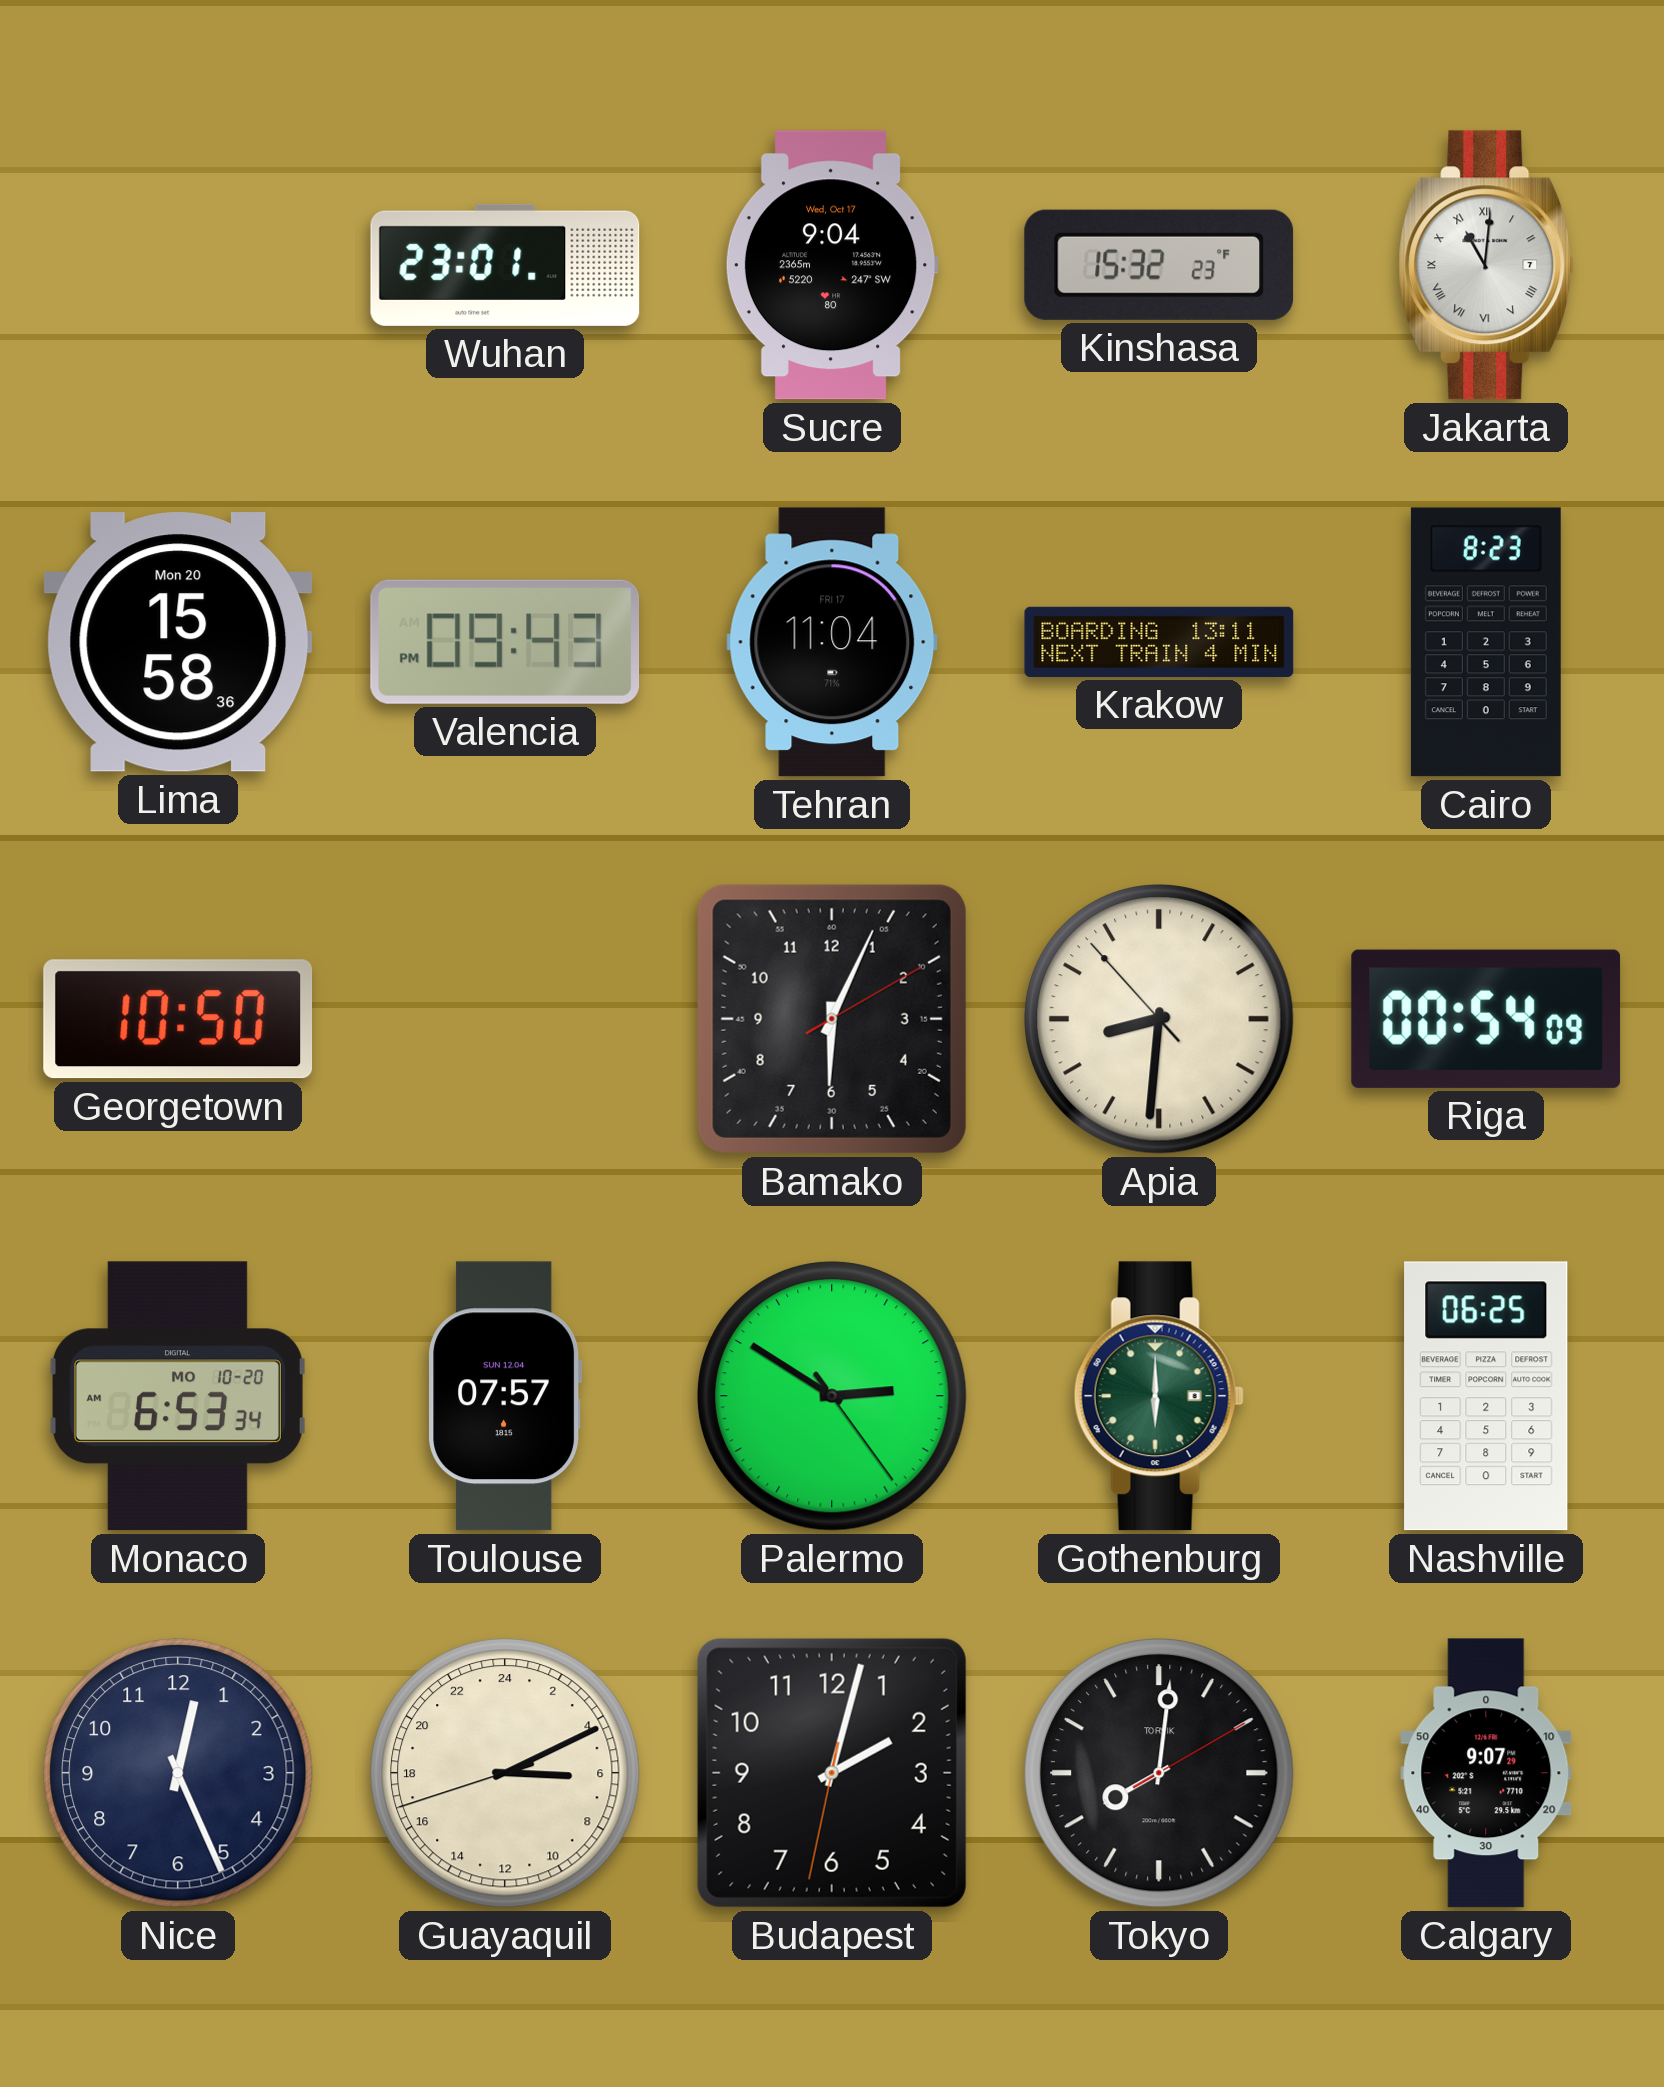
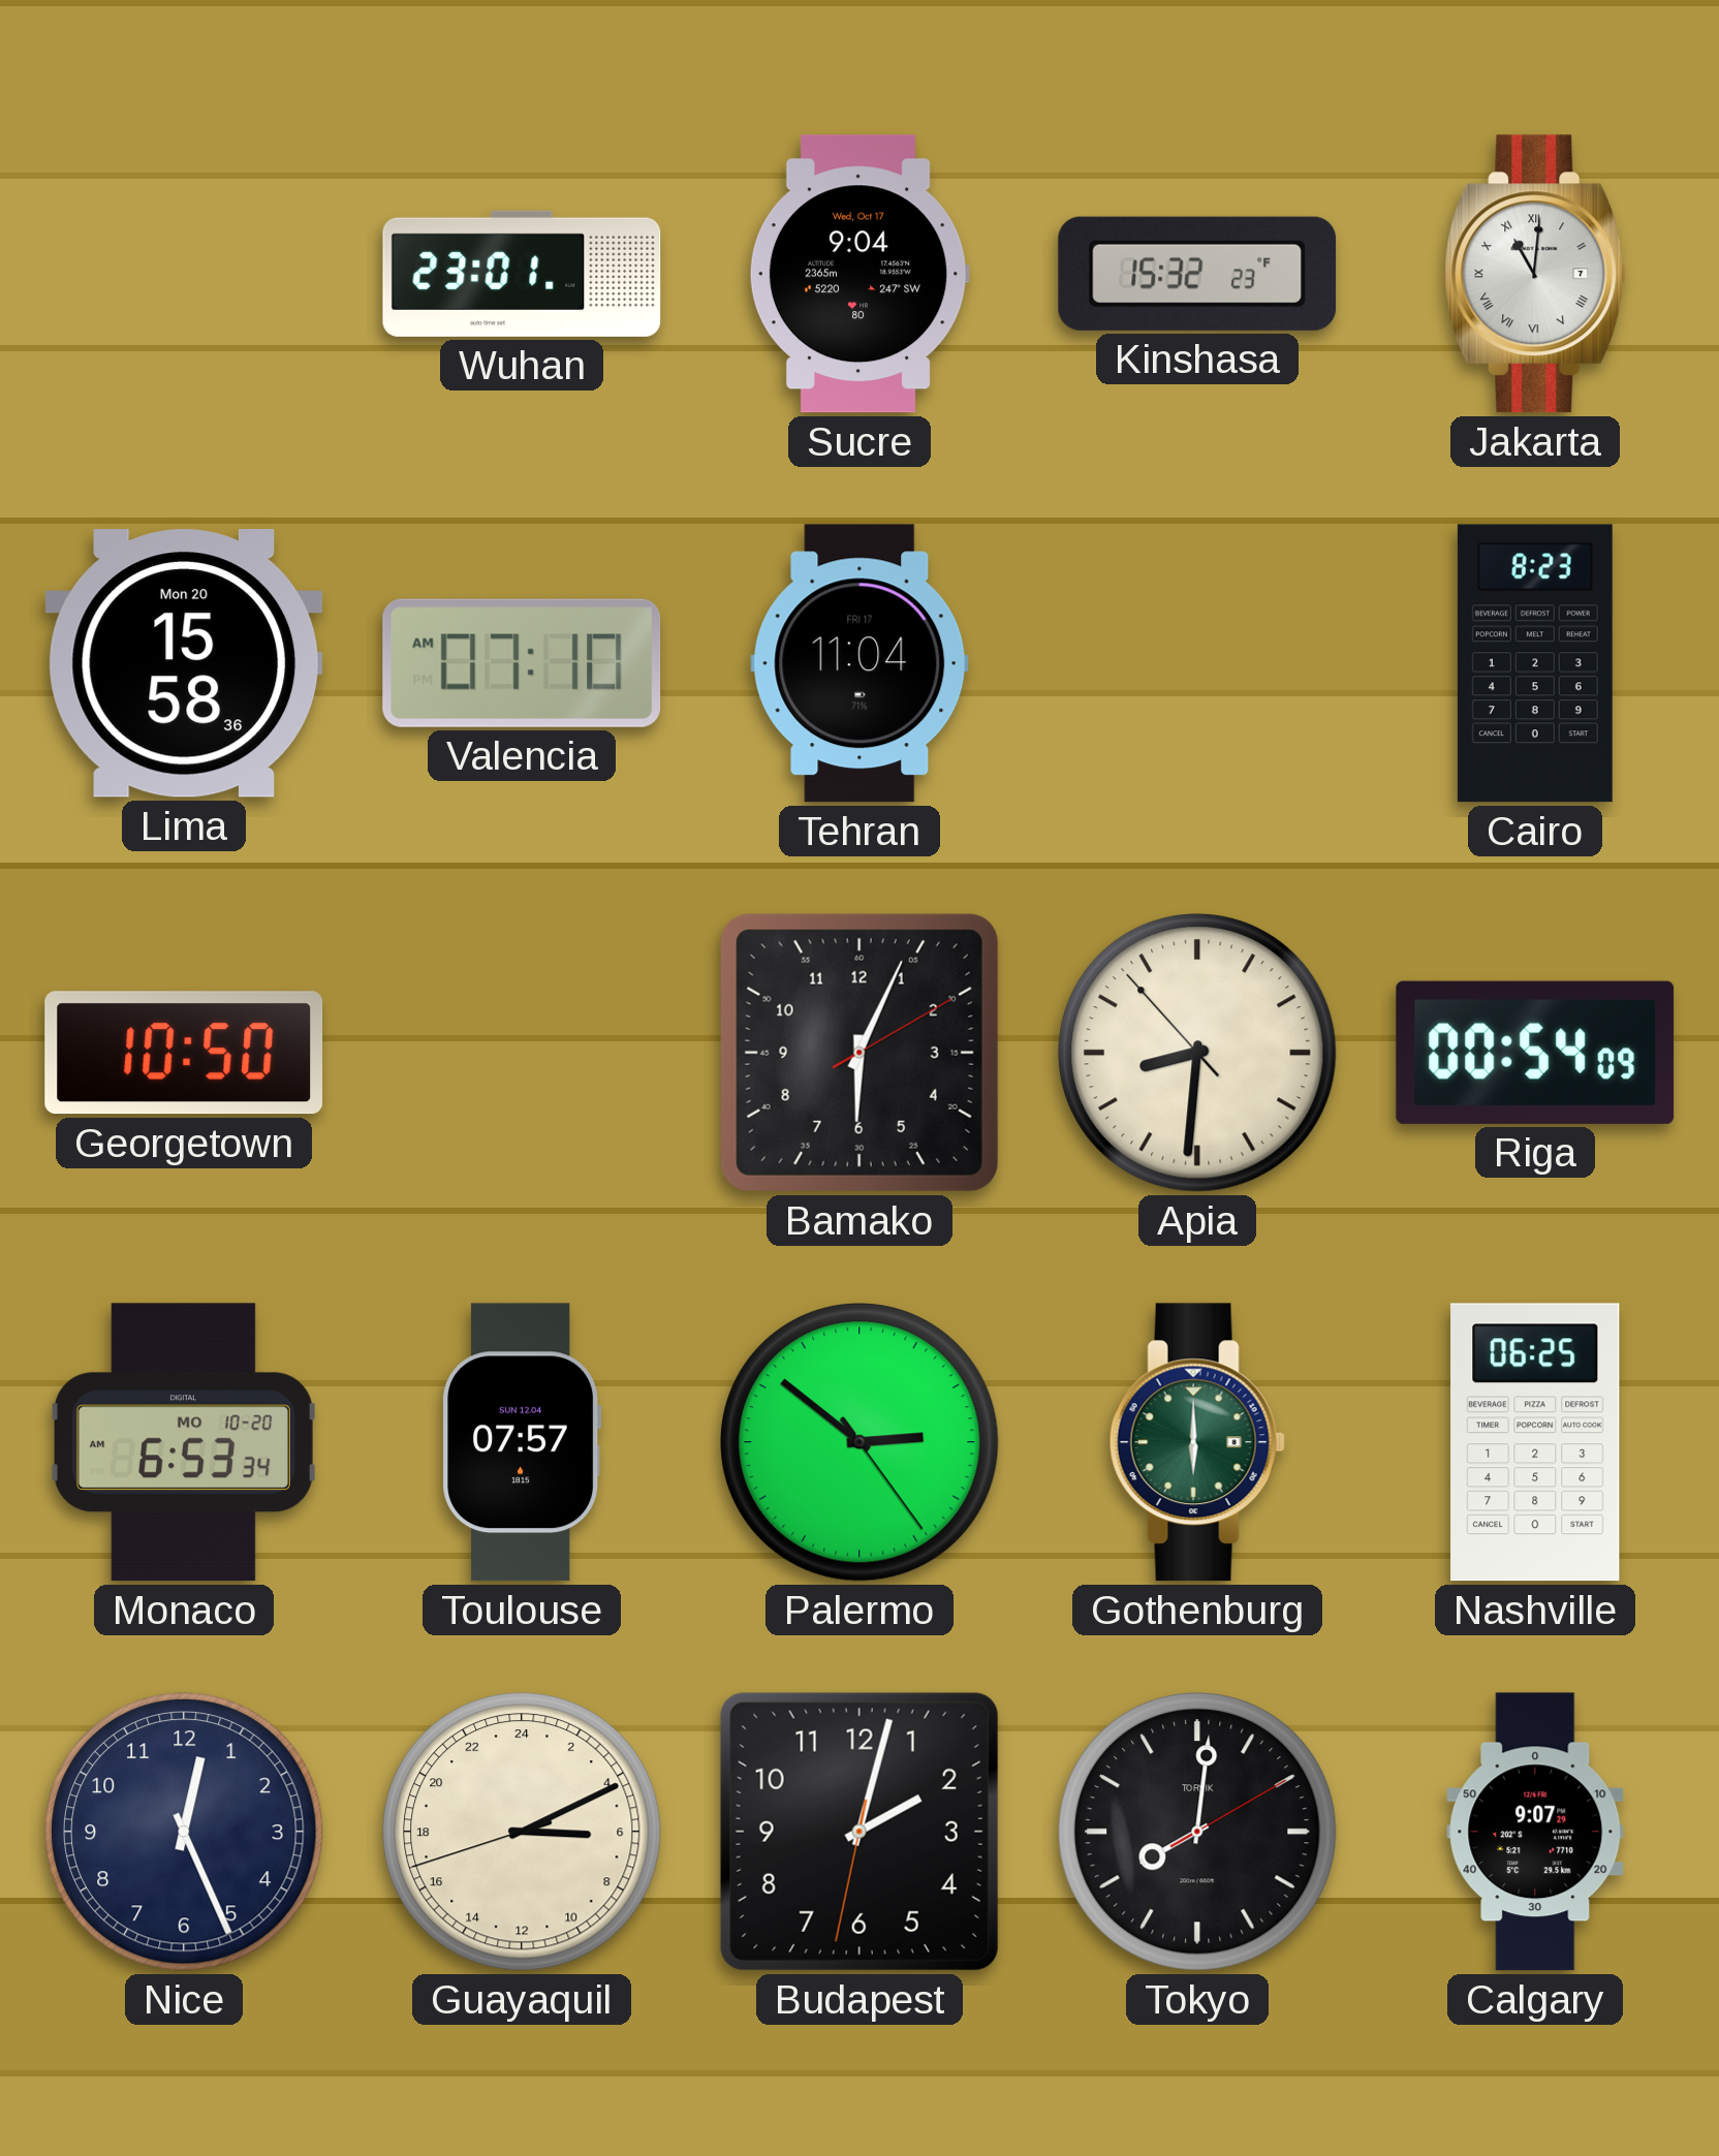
Valencia: 09:43 -> 07:10
Krakow: 13:11 -> none
Palermo: 2:50 -> 2:51
